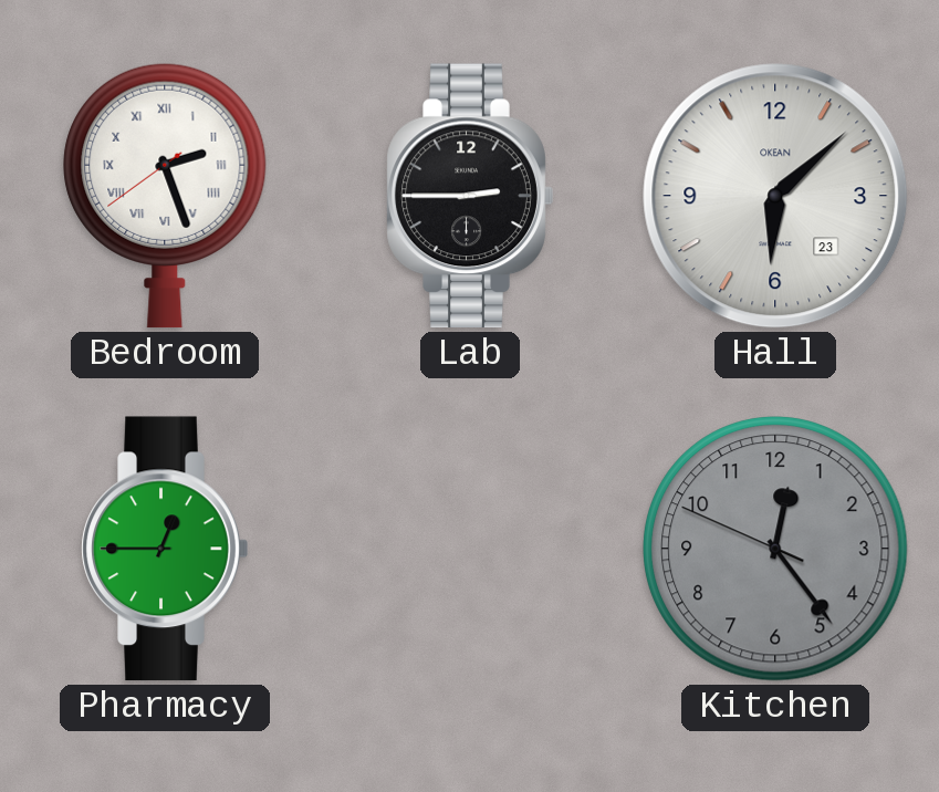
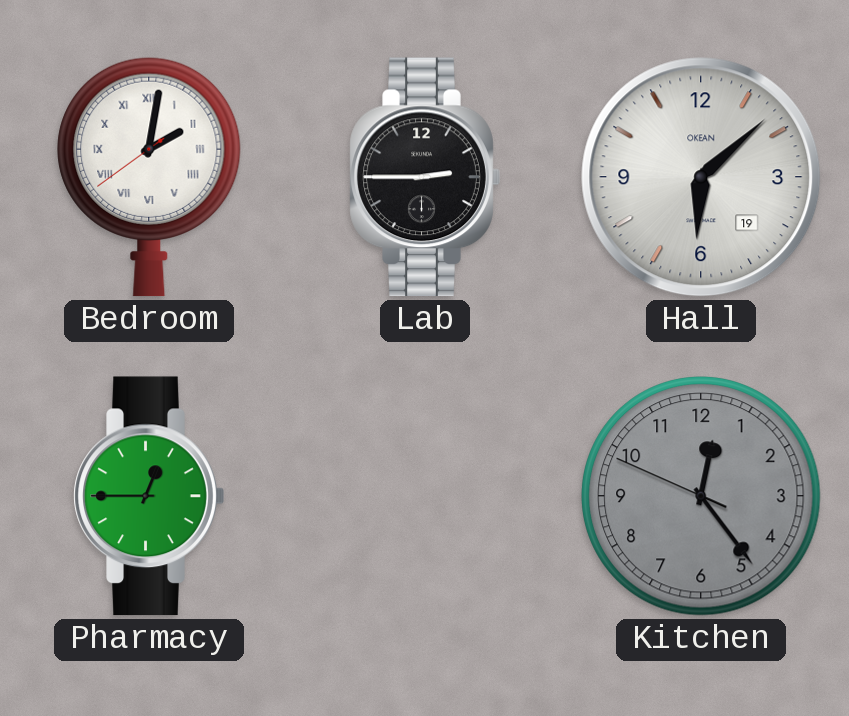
Bedroom: 2:26 -> 2:01
Hall date: 23 -> 19
